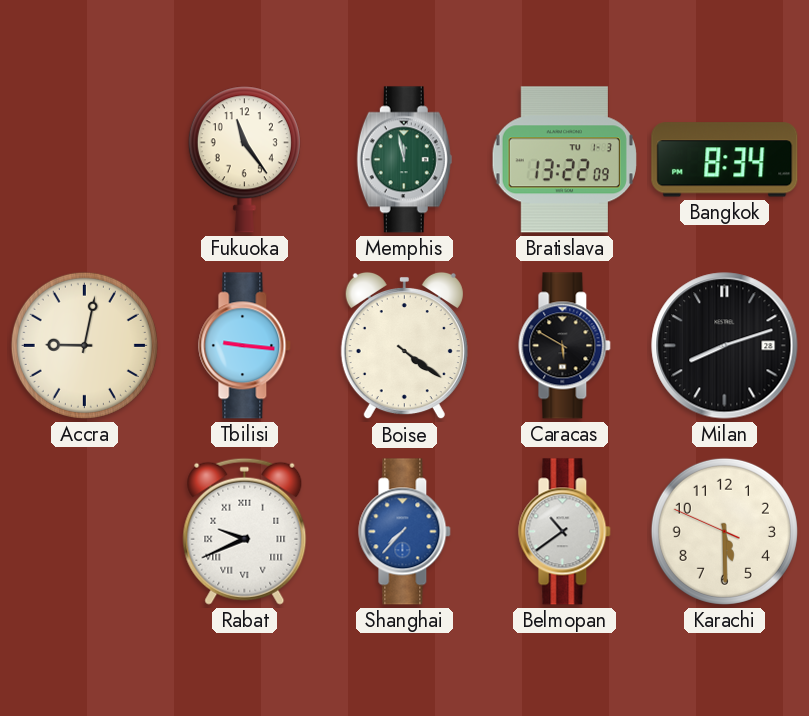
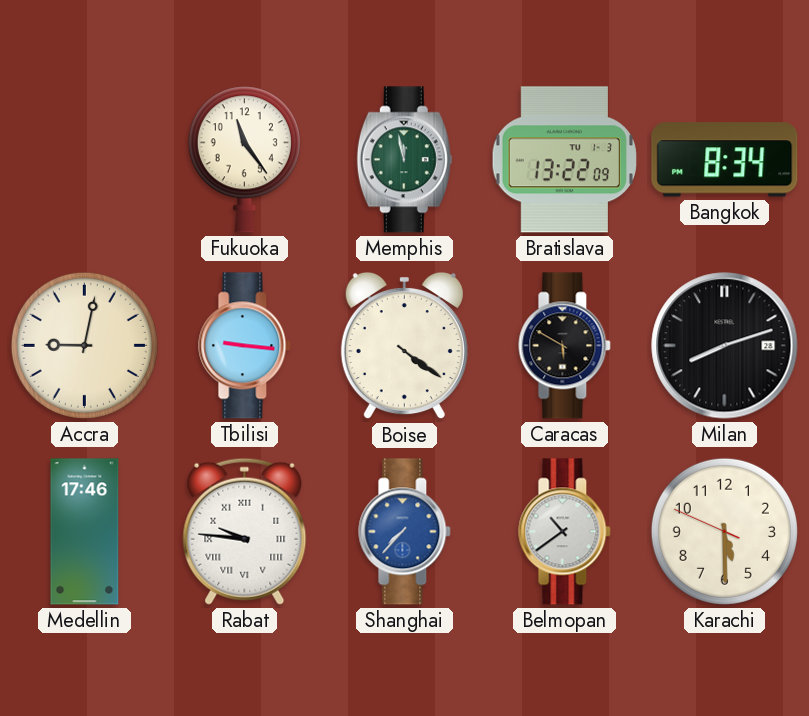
Medellin: none -> 17:46
Rabat: 9:41 -> 9:46
